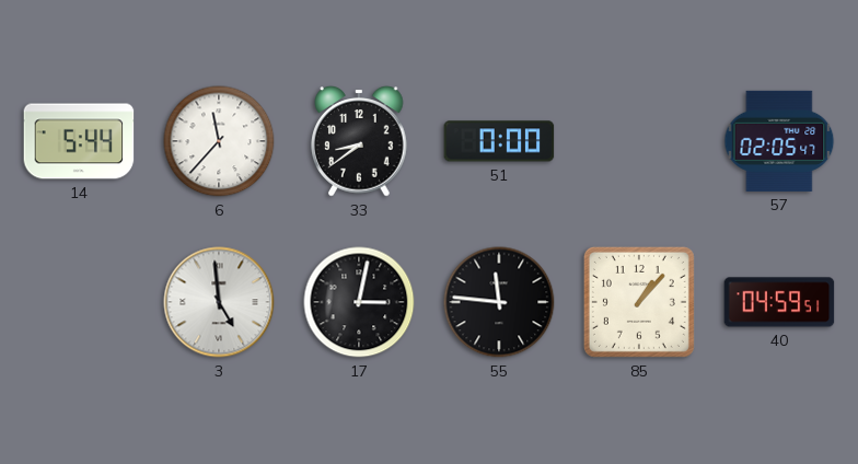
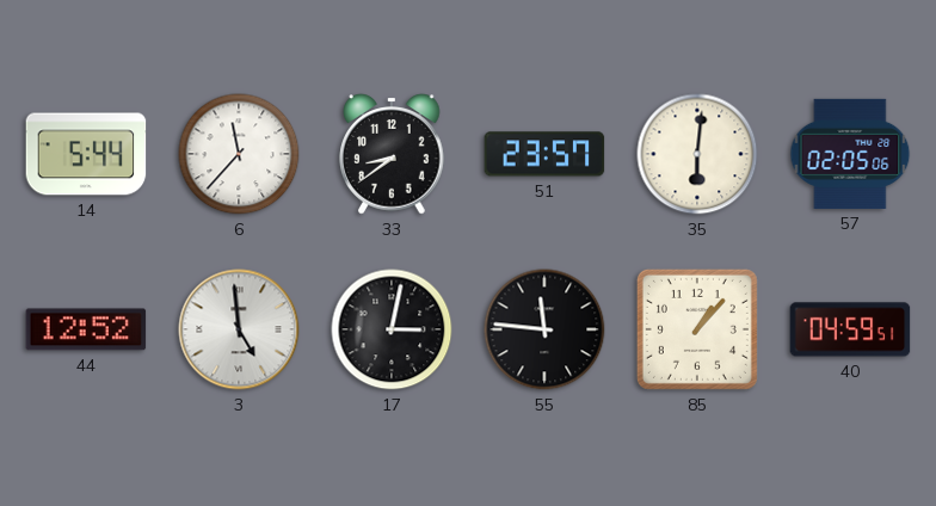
51: 0:00 -> 23:57
35: none -> 6:01
57: 02:05:47 -> 02:05:06
44: none -> 12:52
